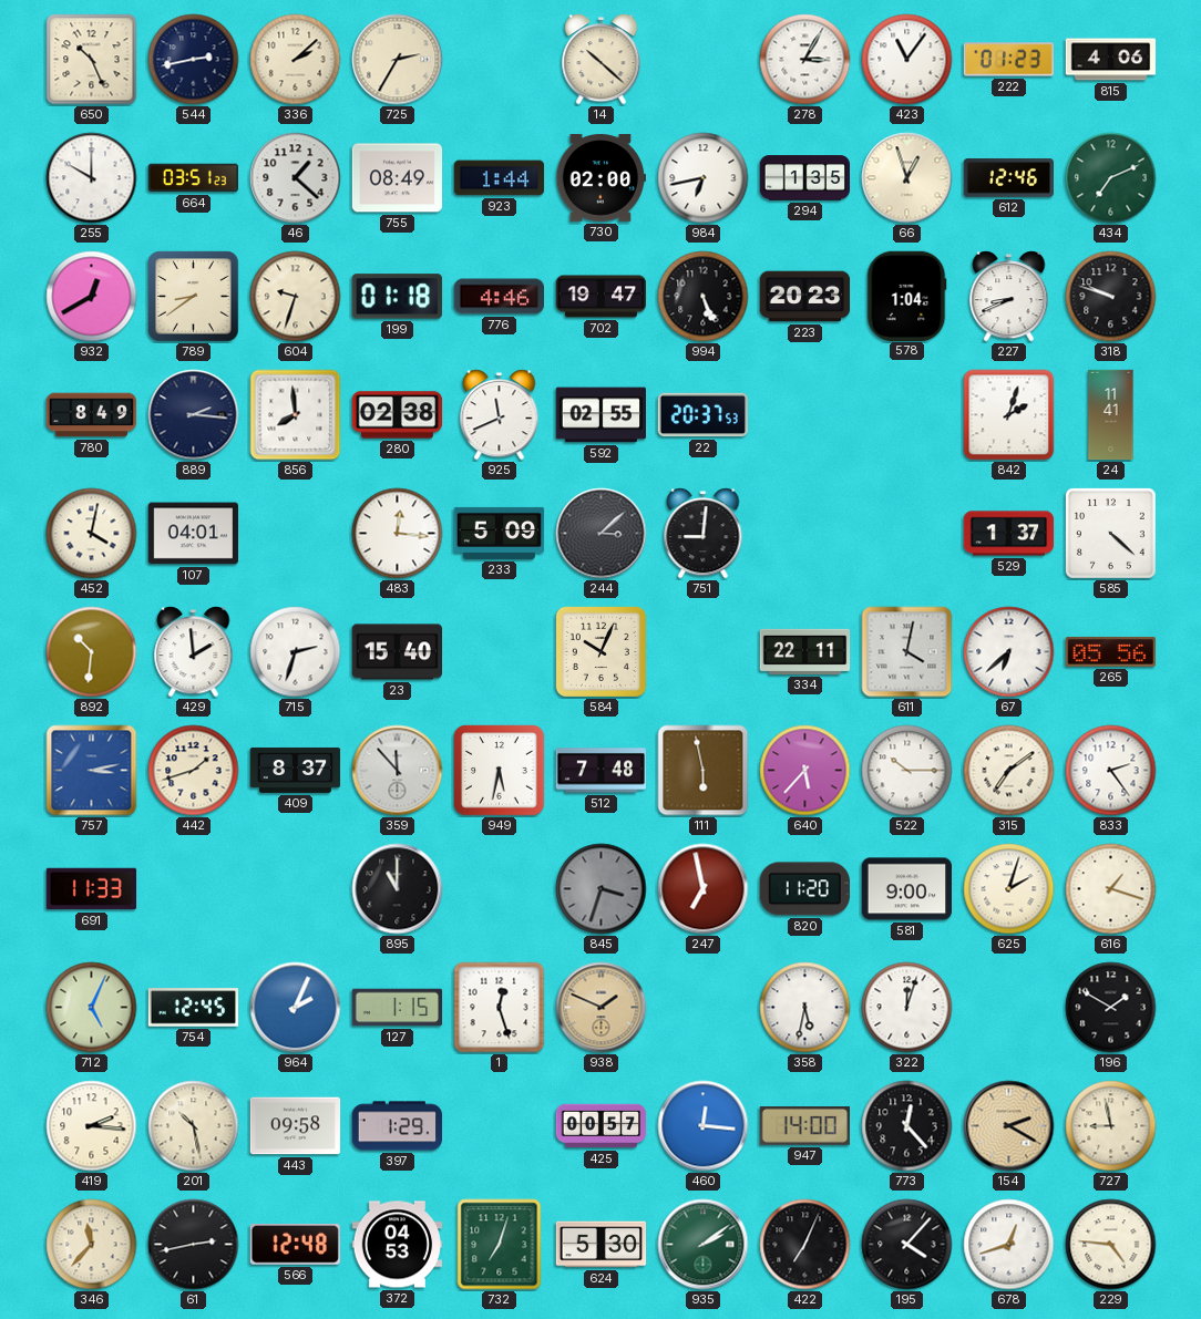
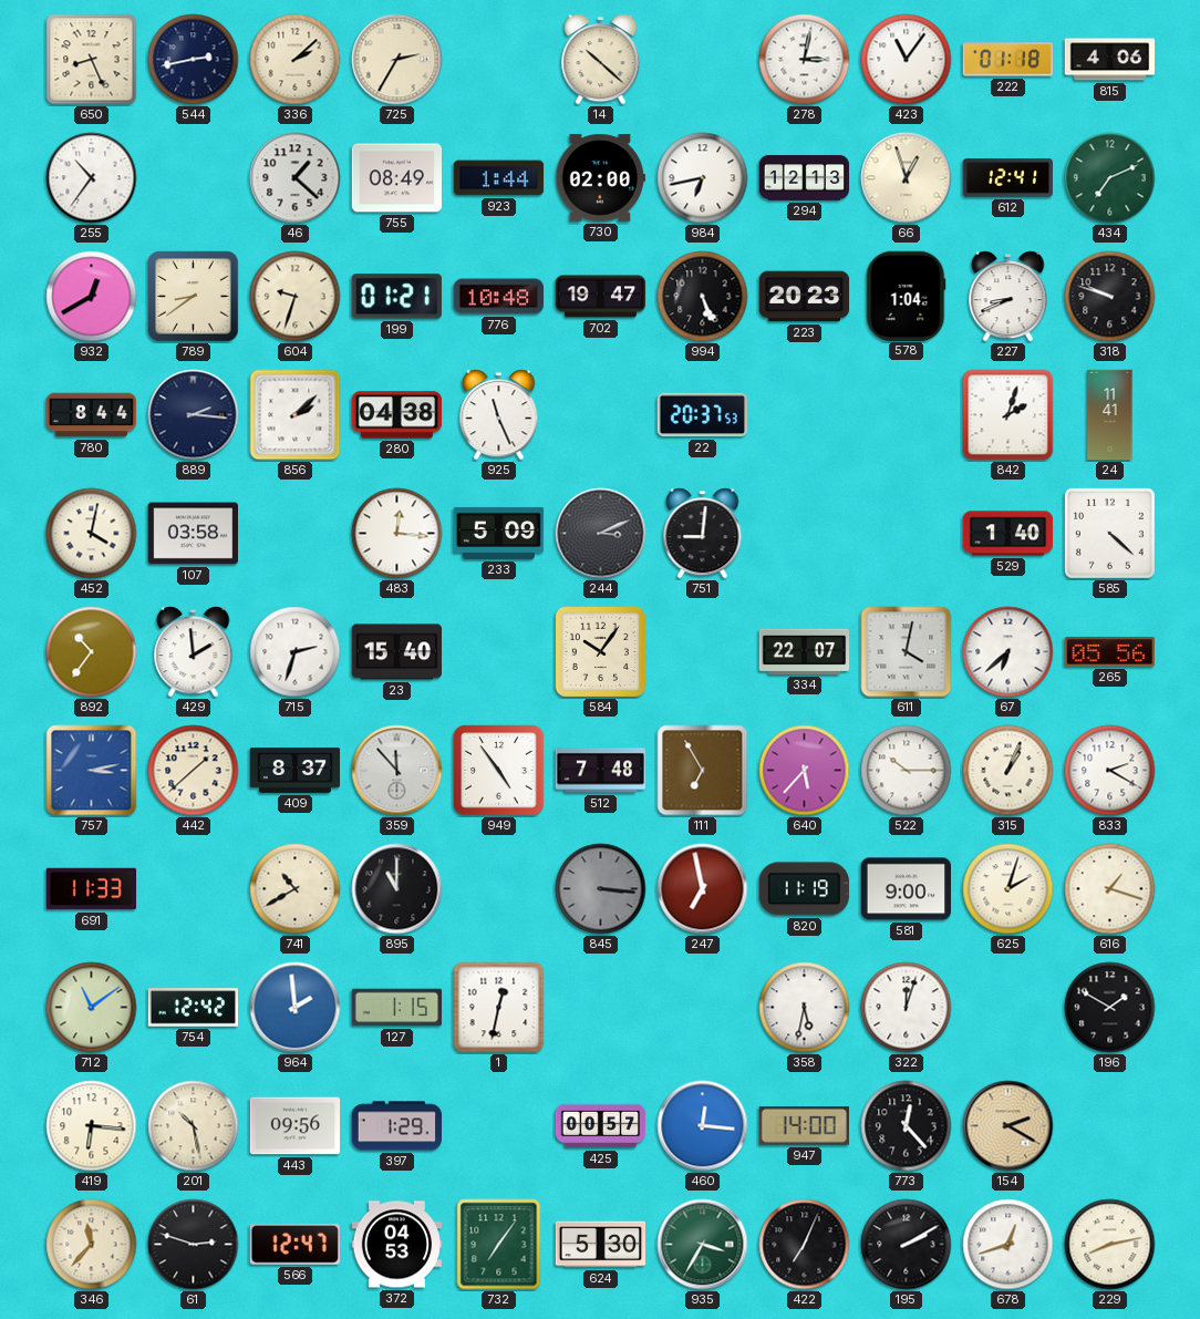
650: 10:26 -> 8:26
278: 3:05 -> 3:02
222: 01:23 -> 01:18
255: 10:00 -> 10:36
664: 03:51 -> none
294: 1:35 -> 12:13
612: 12:46 -> 12:41
199: 01:18 -> 01:21
776: 4:46 -> 10:48
780: 8:49 -> 8:44
856: 7:59 -> 2:08
280: 02:38 -> 04:38
925: 11:41 -> 11:26
592: 02:55 -> none
107: 04:01 -> 03:58
244: 3:08 -> 3:11
529: 1:37 -> 1:40
892: 10:31 -> 10:36
584: 10:04 -> 10:06
334: 22:11 -> 22:07
442: 1:42 -> 1:38
949: 5:32 -> 4:54
111: 5:58 -> 6:55
315: 7:09 -> 1:04
833: 2:24 -> 2:20
741: none -> 10:40
845: 3:33 -> 3:16
820: 11:20 -> 11:19
712: 5:04 -> 11:09
754: 12:45 -> 12:42
964: 2:04 -> 1:59
1: 12:27 -> 12:32
938: 1:49 -> none
419: 2:16 -> 6:16
443: 09:58 -> 09:56
727: 8:58 -> none
61: 2:43 -> 2:48
566: 12:48 -> 12:47
732: 7:03 -> 7:06
935: 2:09 -> 3:35
195: 4:07 -> 2:10
229: 4:46 -> 8:13
